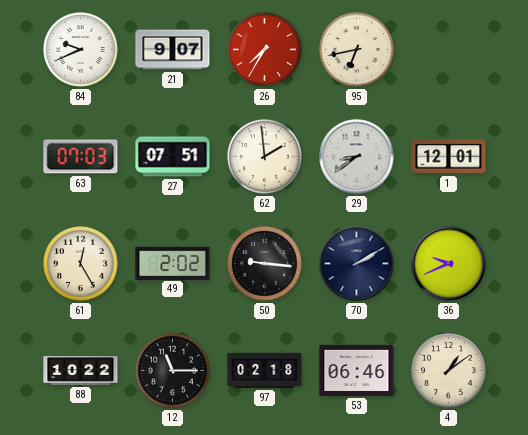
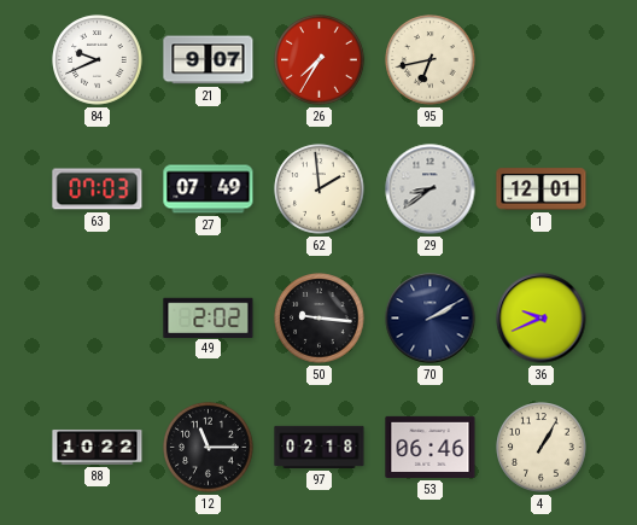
27: 07:51 -> 07:49
61: 12:25 -> none
4: 1:09 -> 1:05
